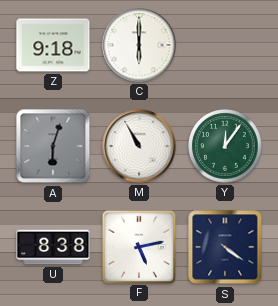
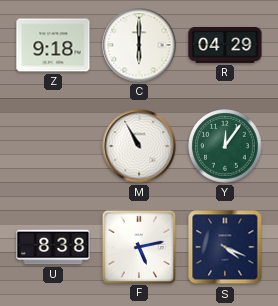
R: none -> 04:29
A: 6:03 -> none
S: 4:21 -> 4:19
